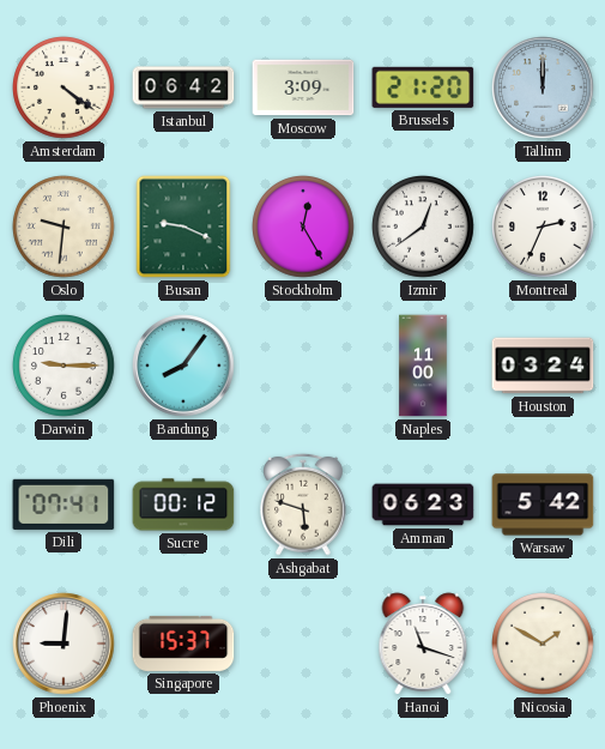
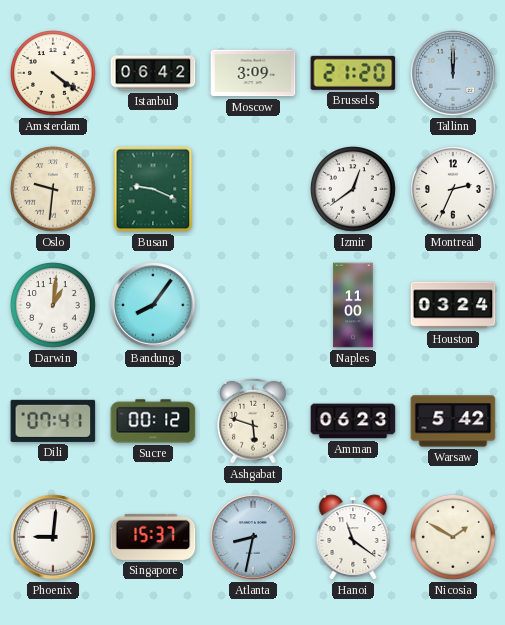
Stockholm: 12:25 -> none
Darwin: 9:15 -> 1:01
Atlanta: none -> 8:32
Hanoi: 11:18 -> 11:21
